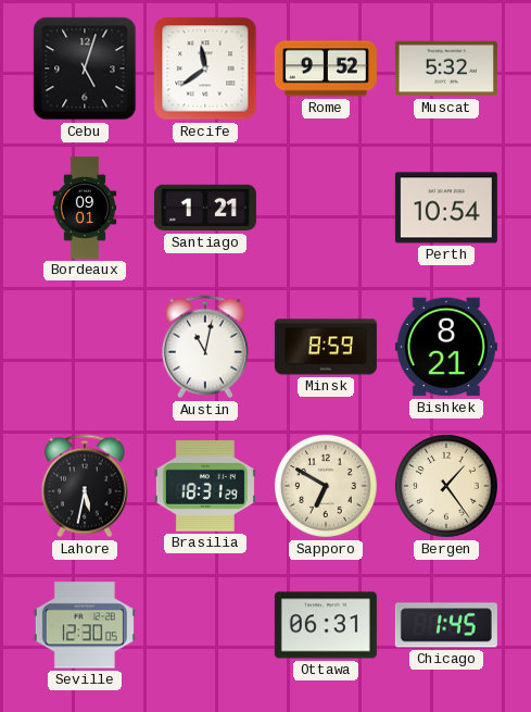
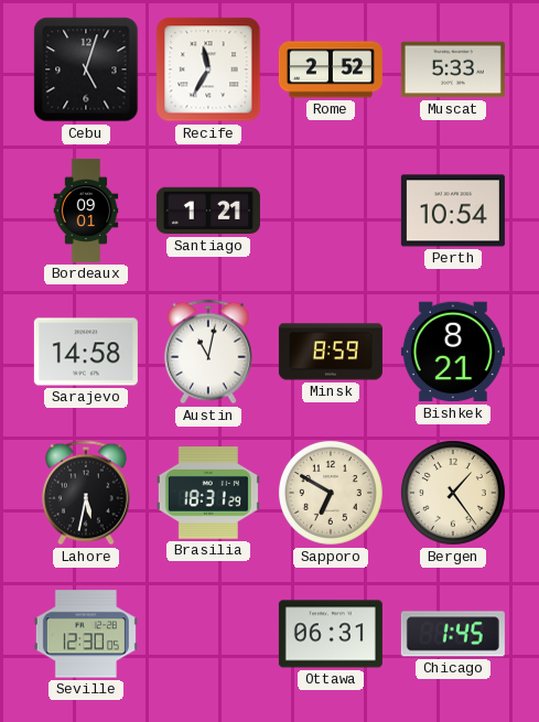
Recife: 11:39 -> 11:35
Rome: 9:52 -> 2:52
Muscat: 5:32 -> 5:33
Sarajevo: none -> 14:58
